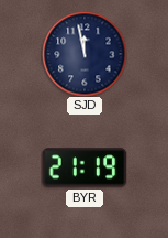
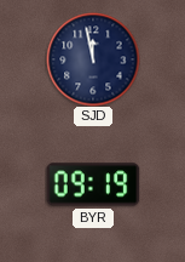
BYR: 21:19 -> 09:19
